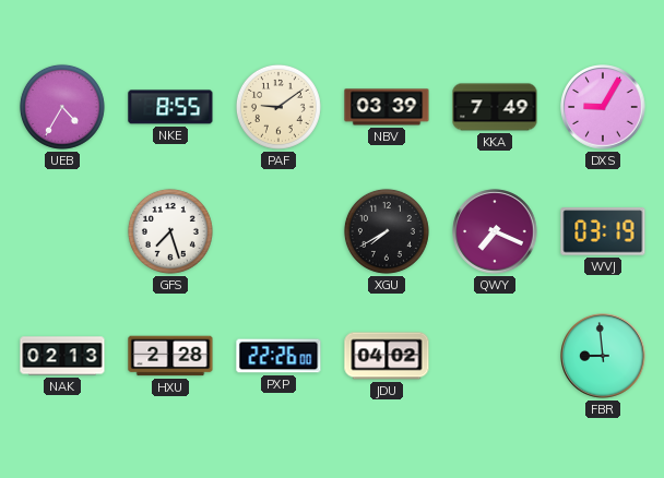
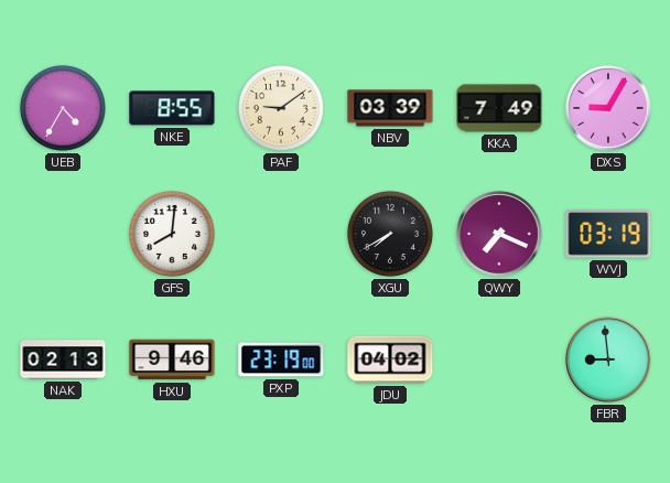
GFS: 7:27 -> 8:01
HXU: 2:28 -> 9:46
PXP: 22:26 -> 23:19
